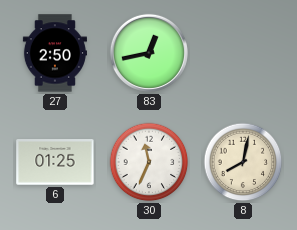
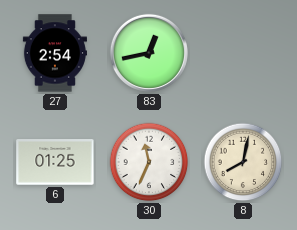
27: 2:50 -> 2:54
